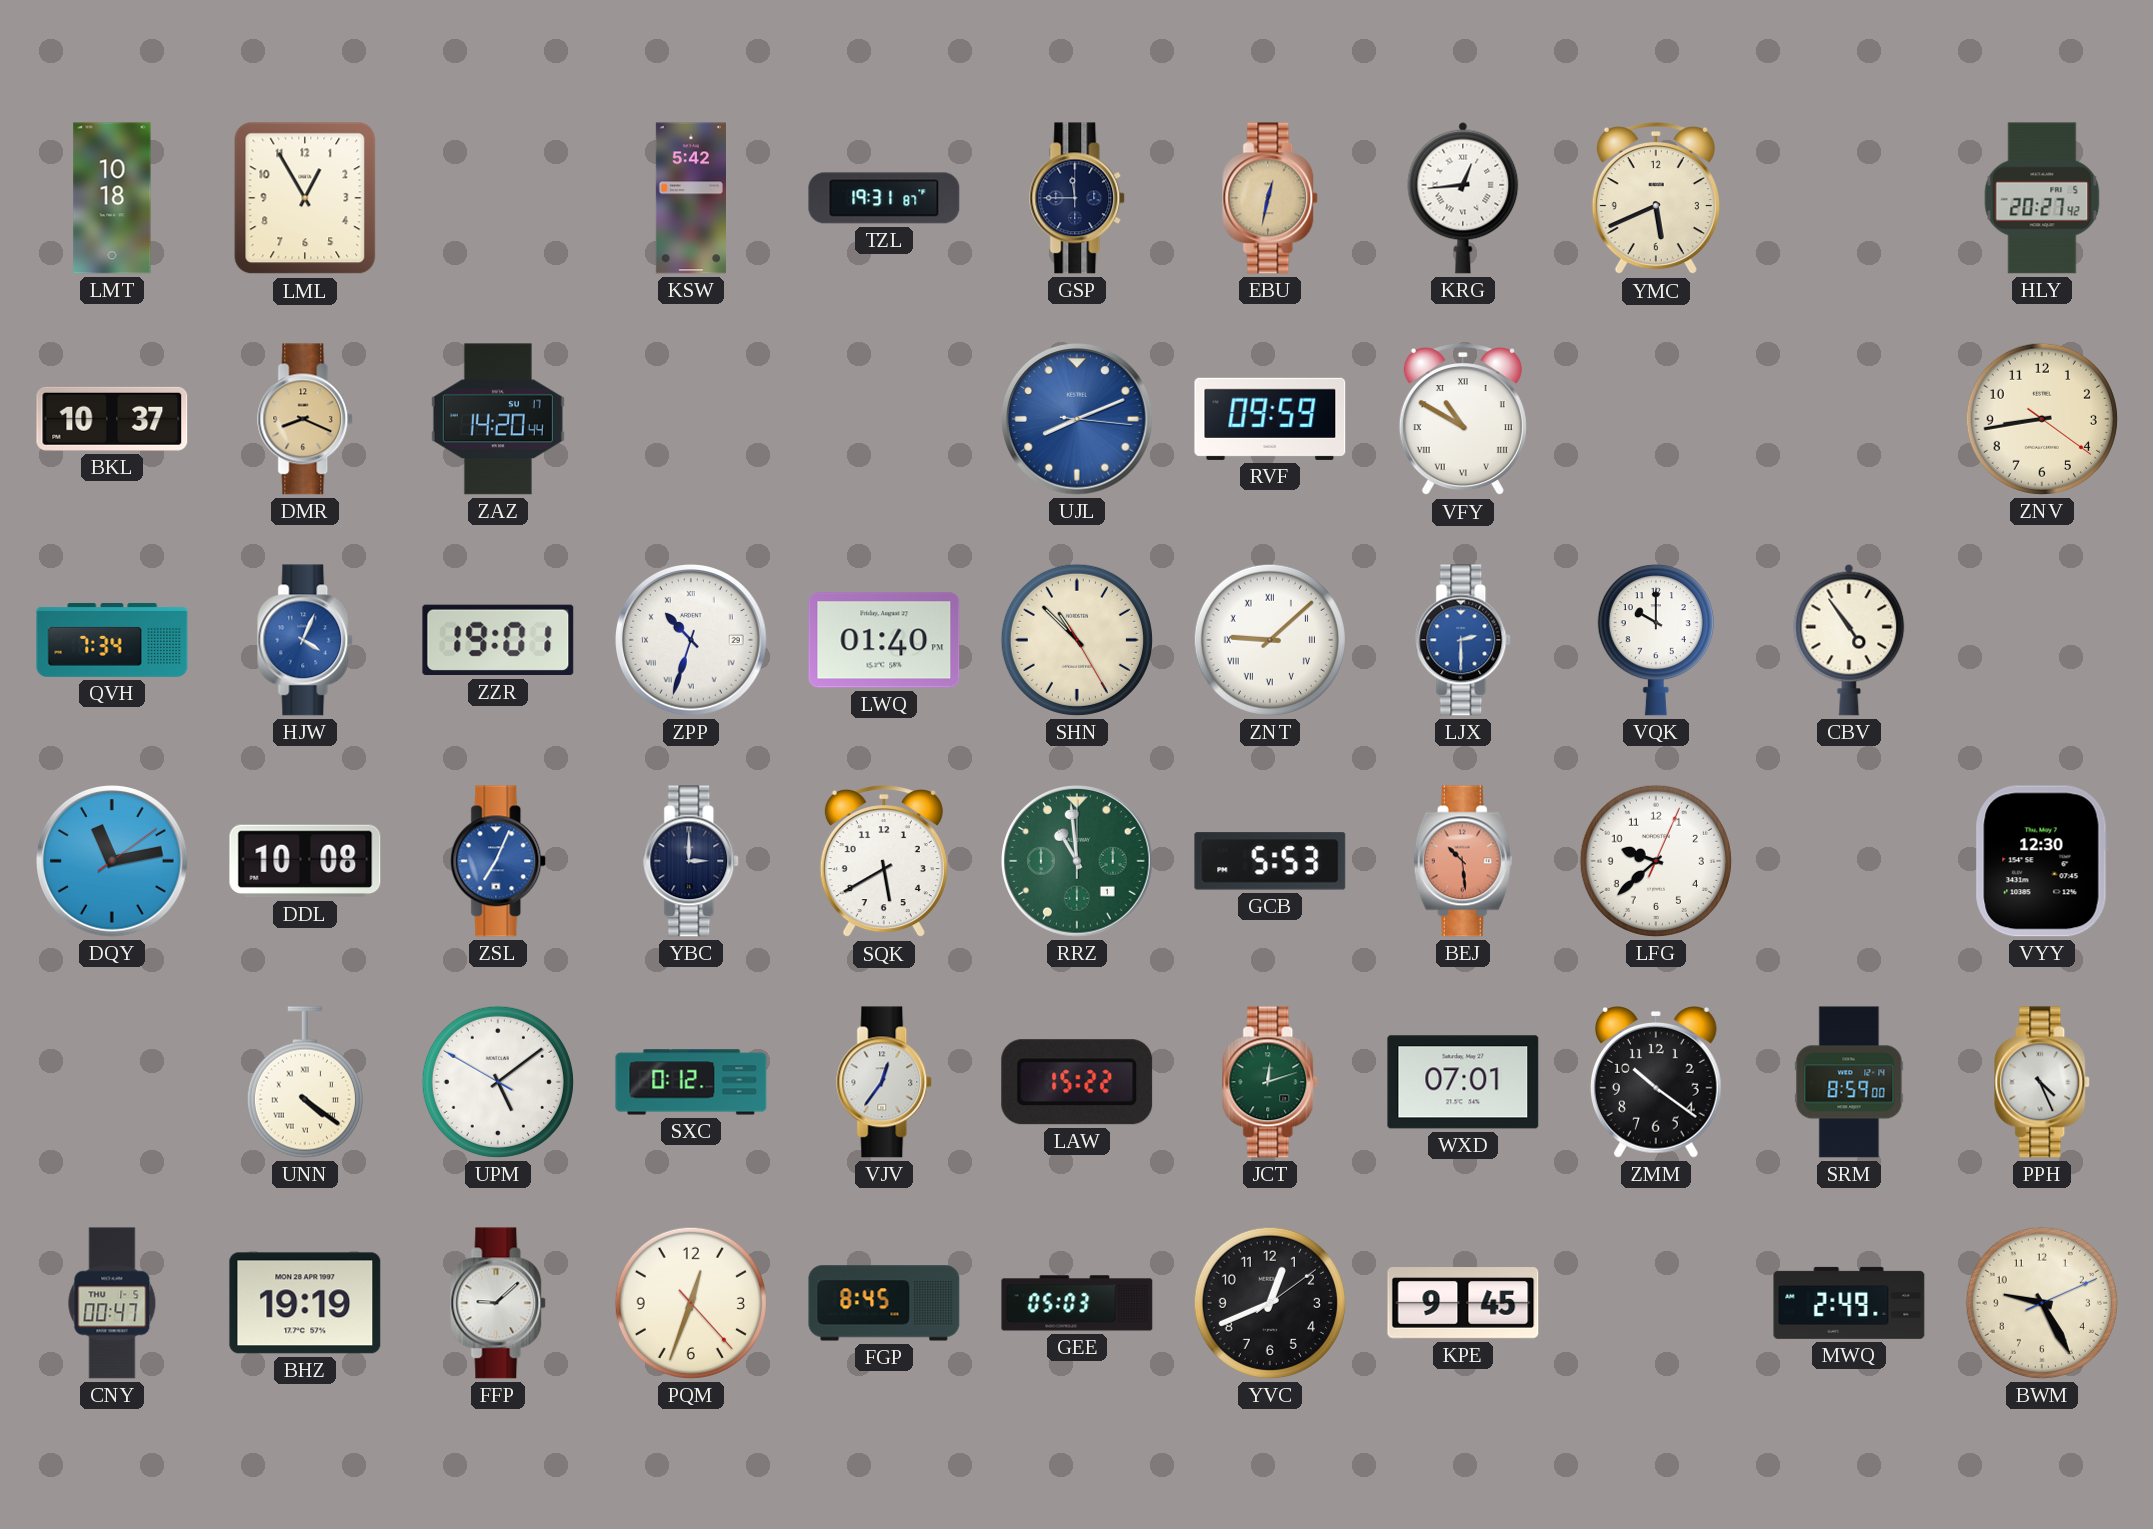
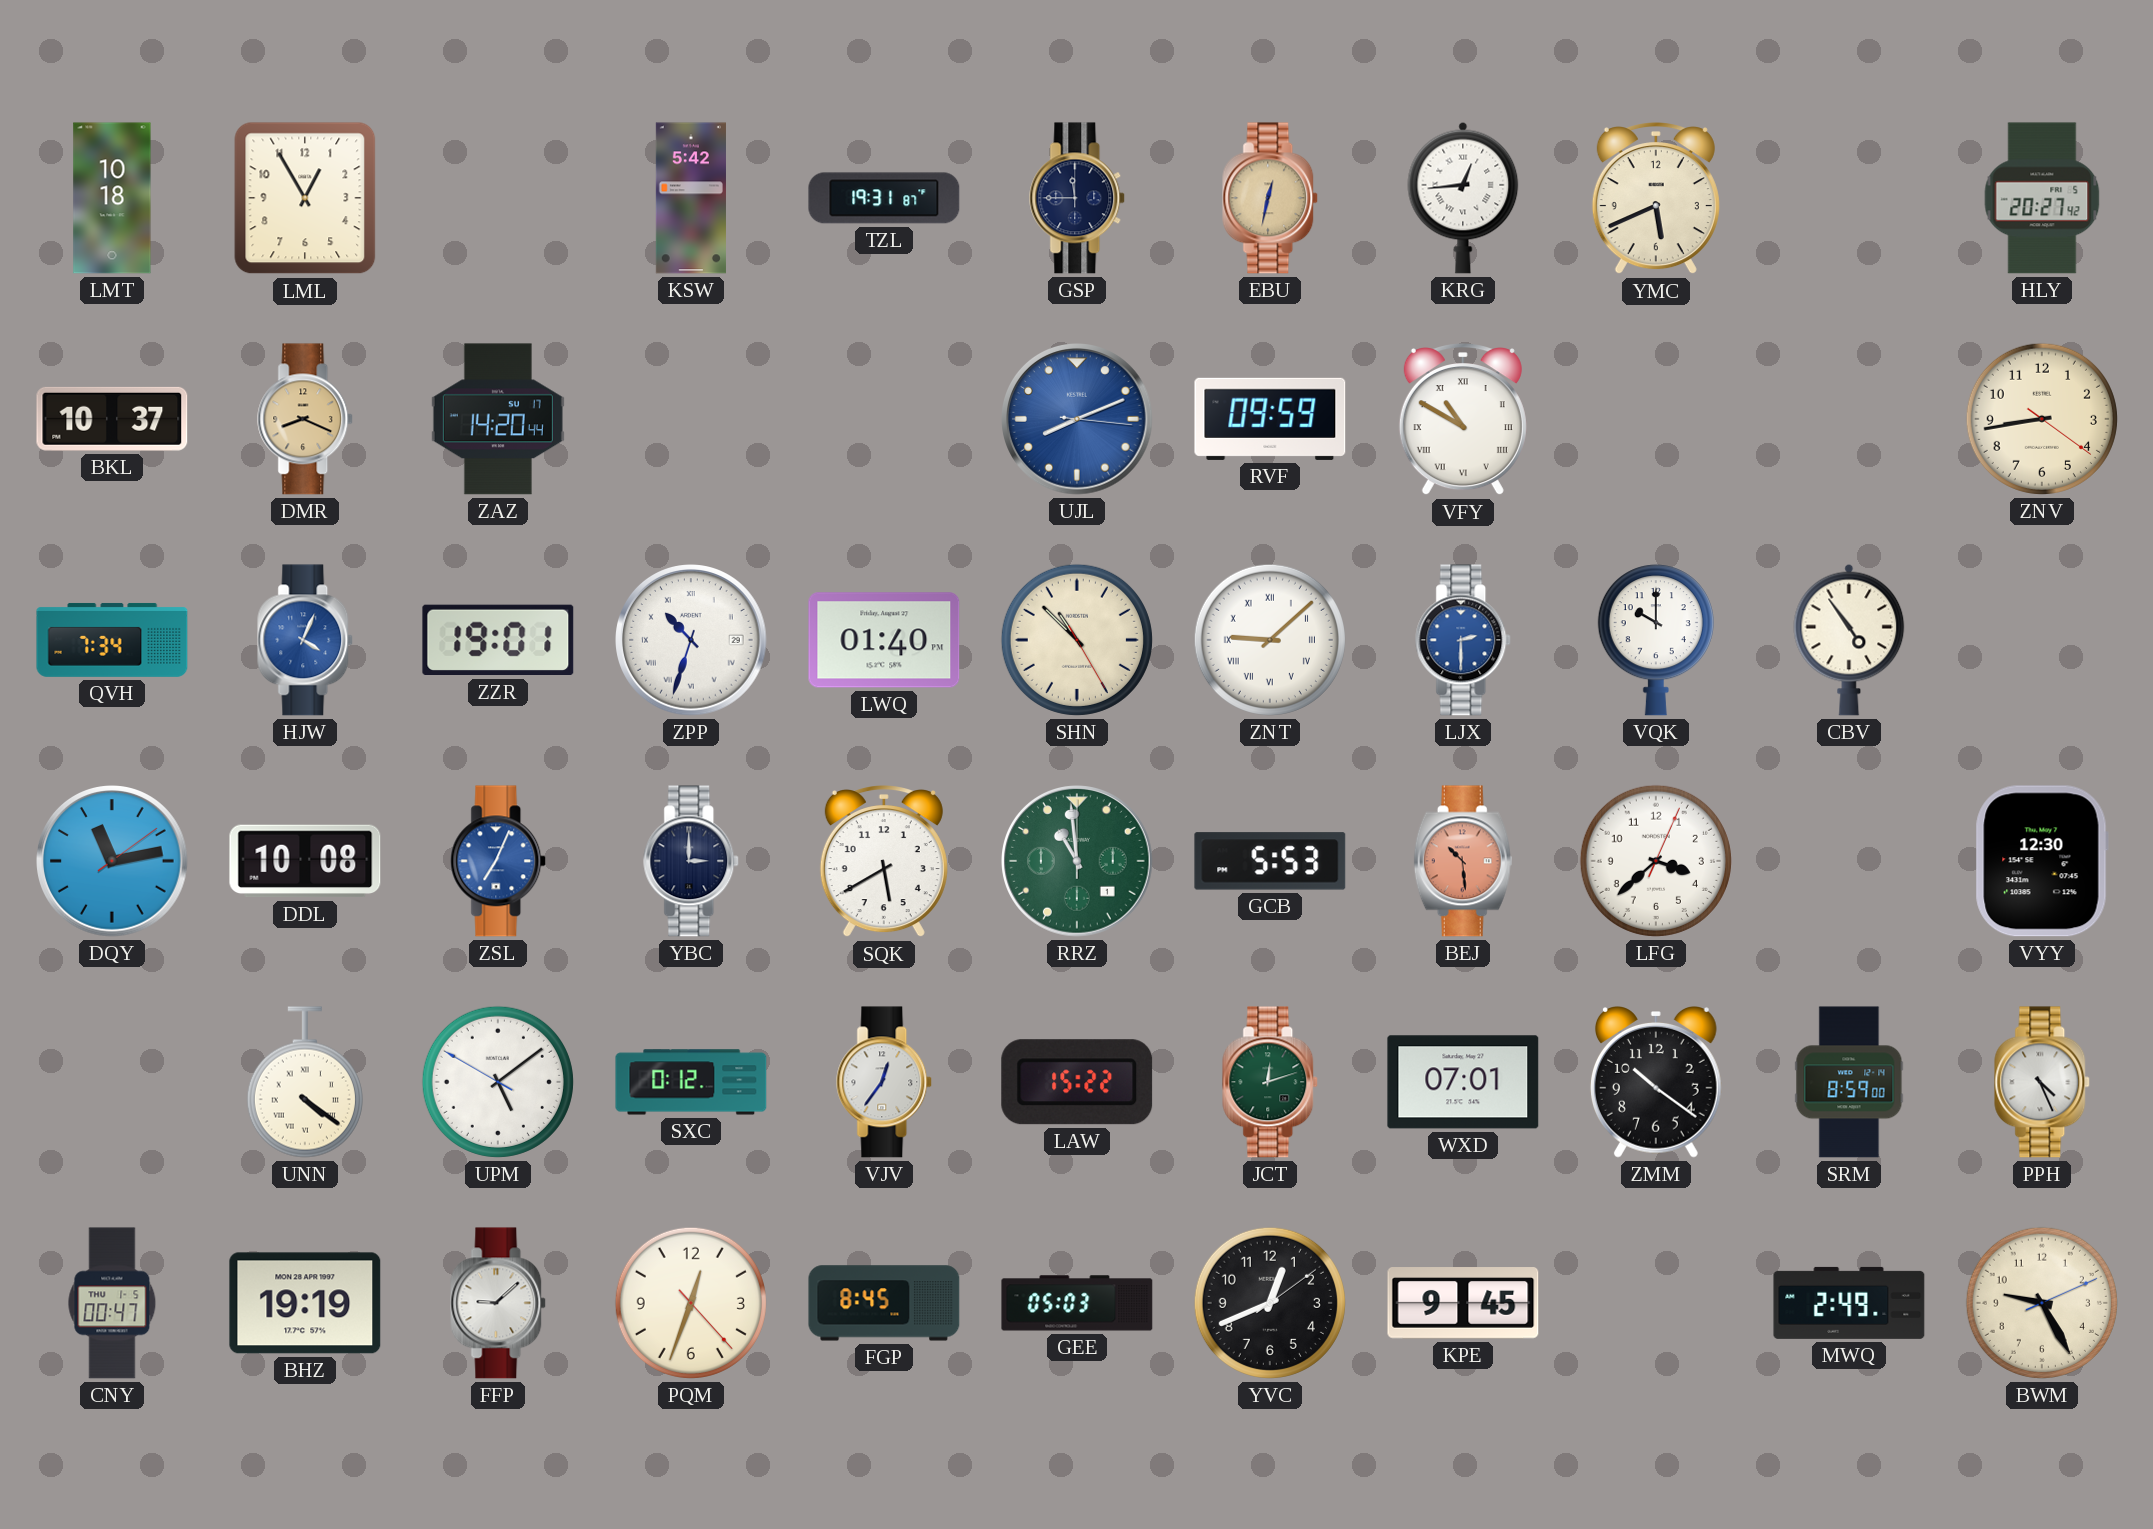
LFG: 9:38 -> 3:38
